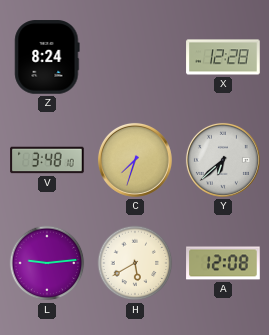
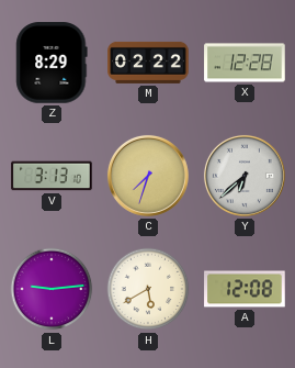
Z: 8:24 -> 8:29
M: none -> 02:22
V: 3:48 -> 3:13
